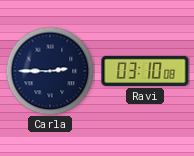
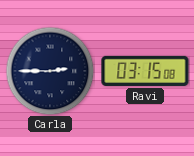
Ravi: 03:10 -> 03:15
